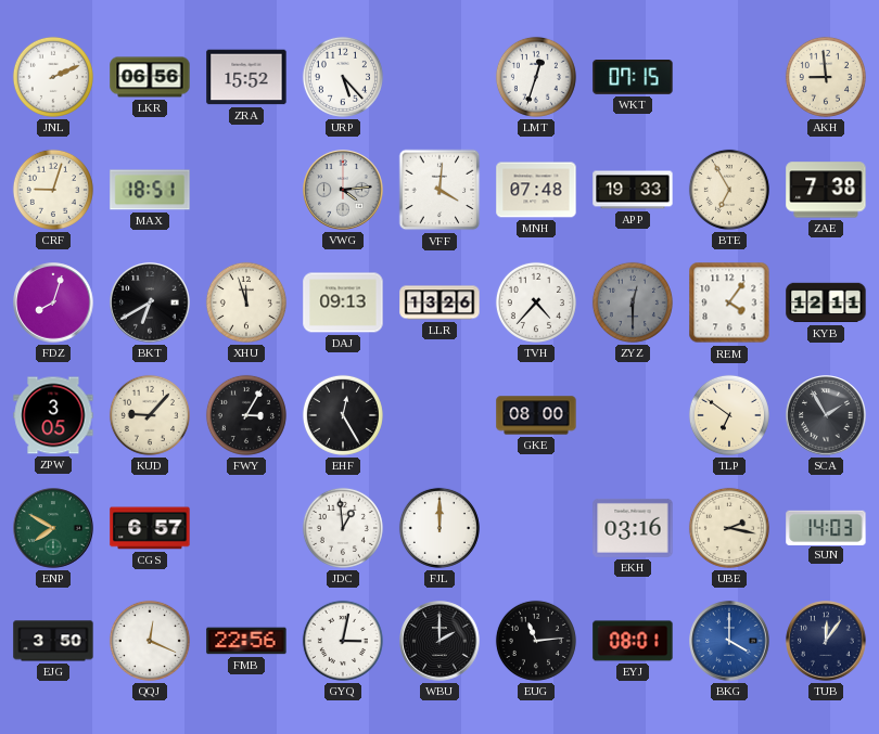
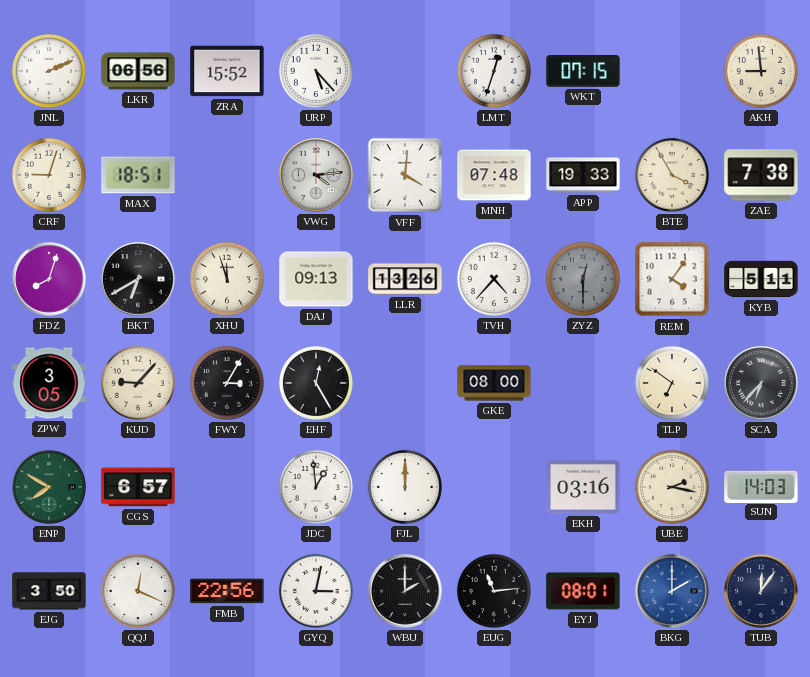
BTE: 6:55 -> 3:55
KYB: 12:11 -> 5:11
SCA: 1:55 -> 6:37
BKG: 4:00 -> 2:00
